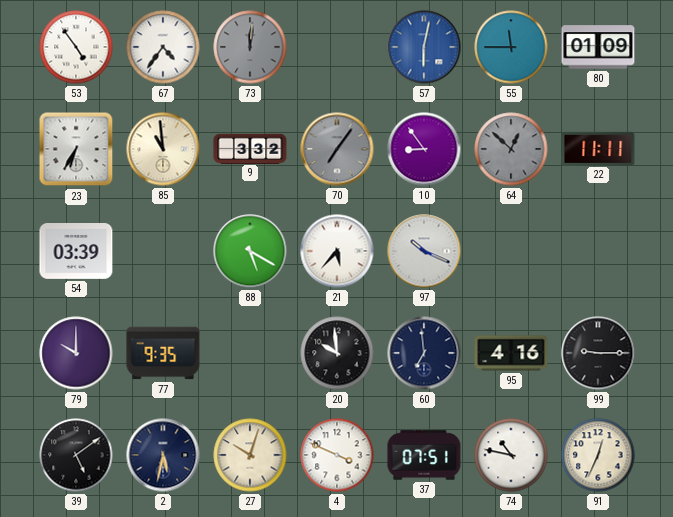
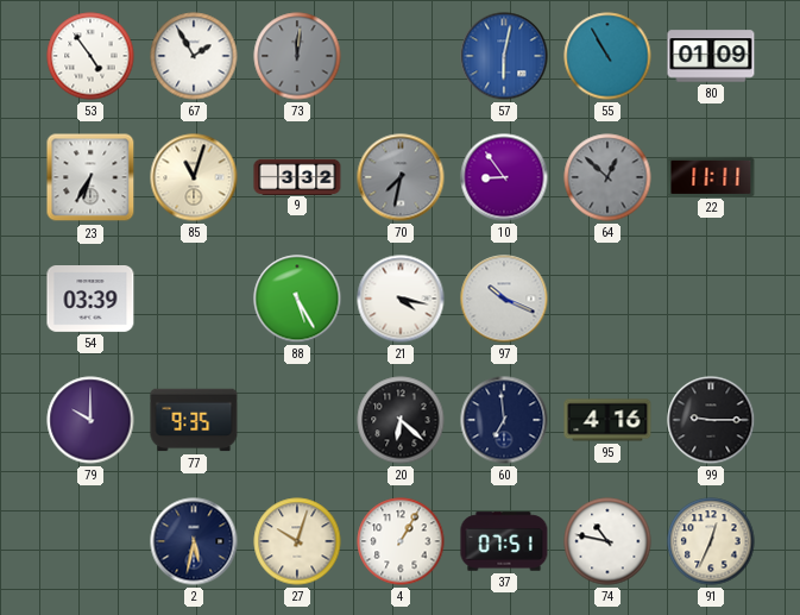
67: 4:36 -> 1:55
55: 11:45 -> 10:55
85: 10:59 -> 11:03
70: 7:06 -> 7:32
88: 5:20 -> 5:25
21: 5:37 -> 4:17
20: 9:59 -> 6:22
39: 5:09 -> none
4: 3:49 -> 1:05
